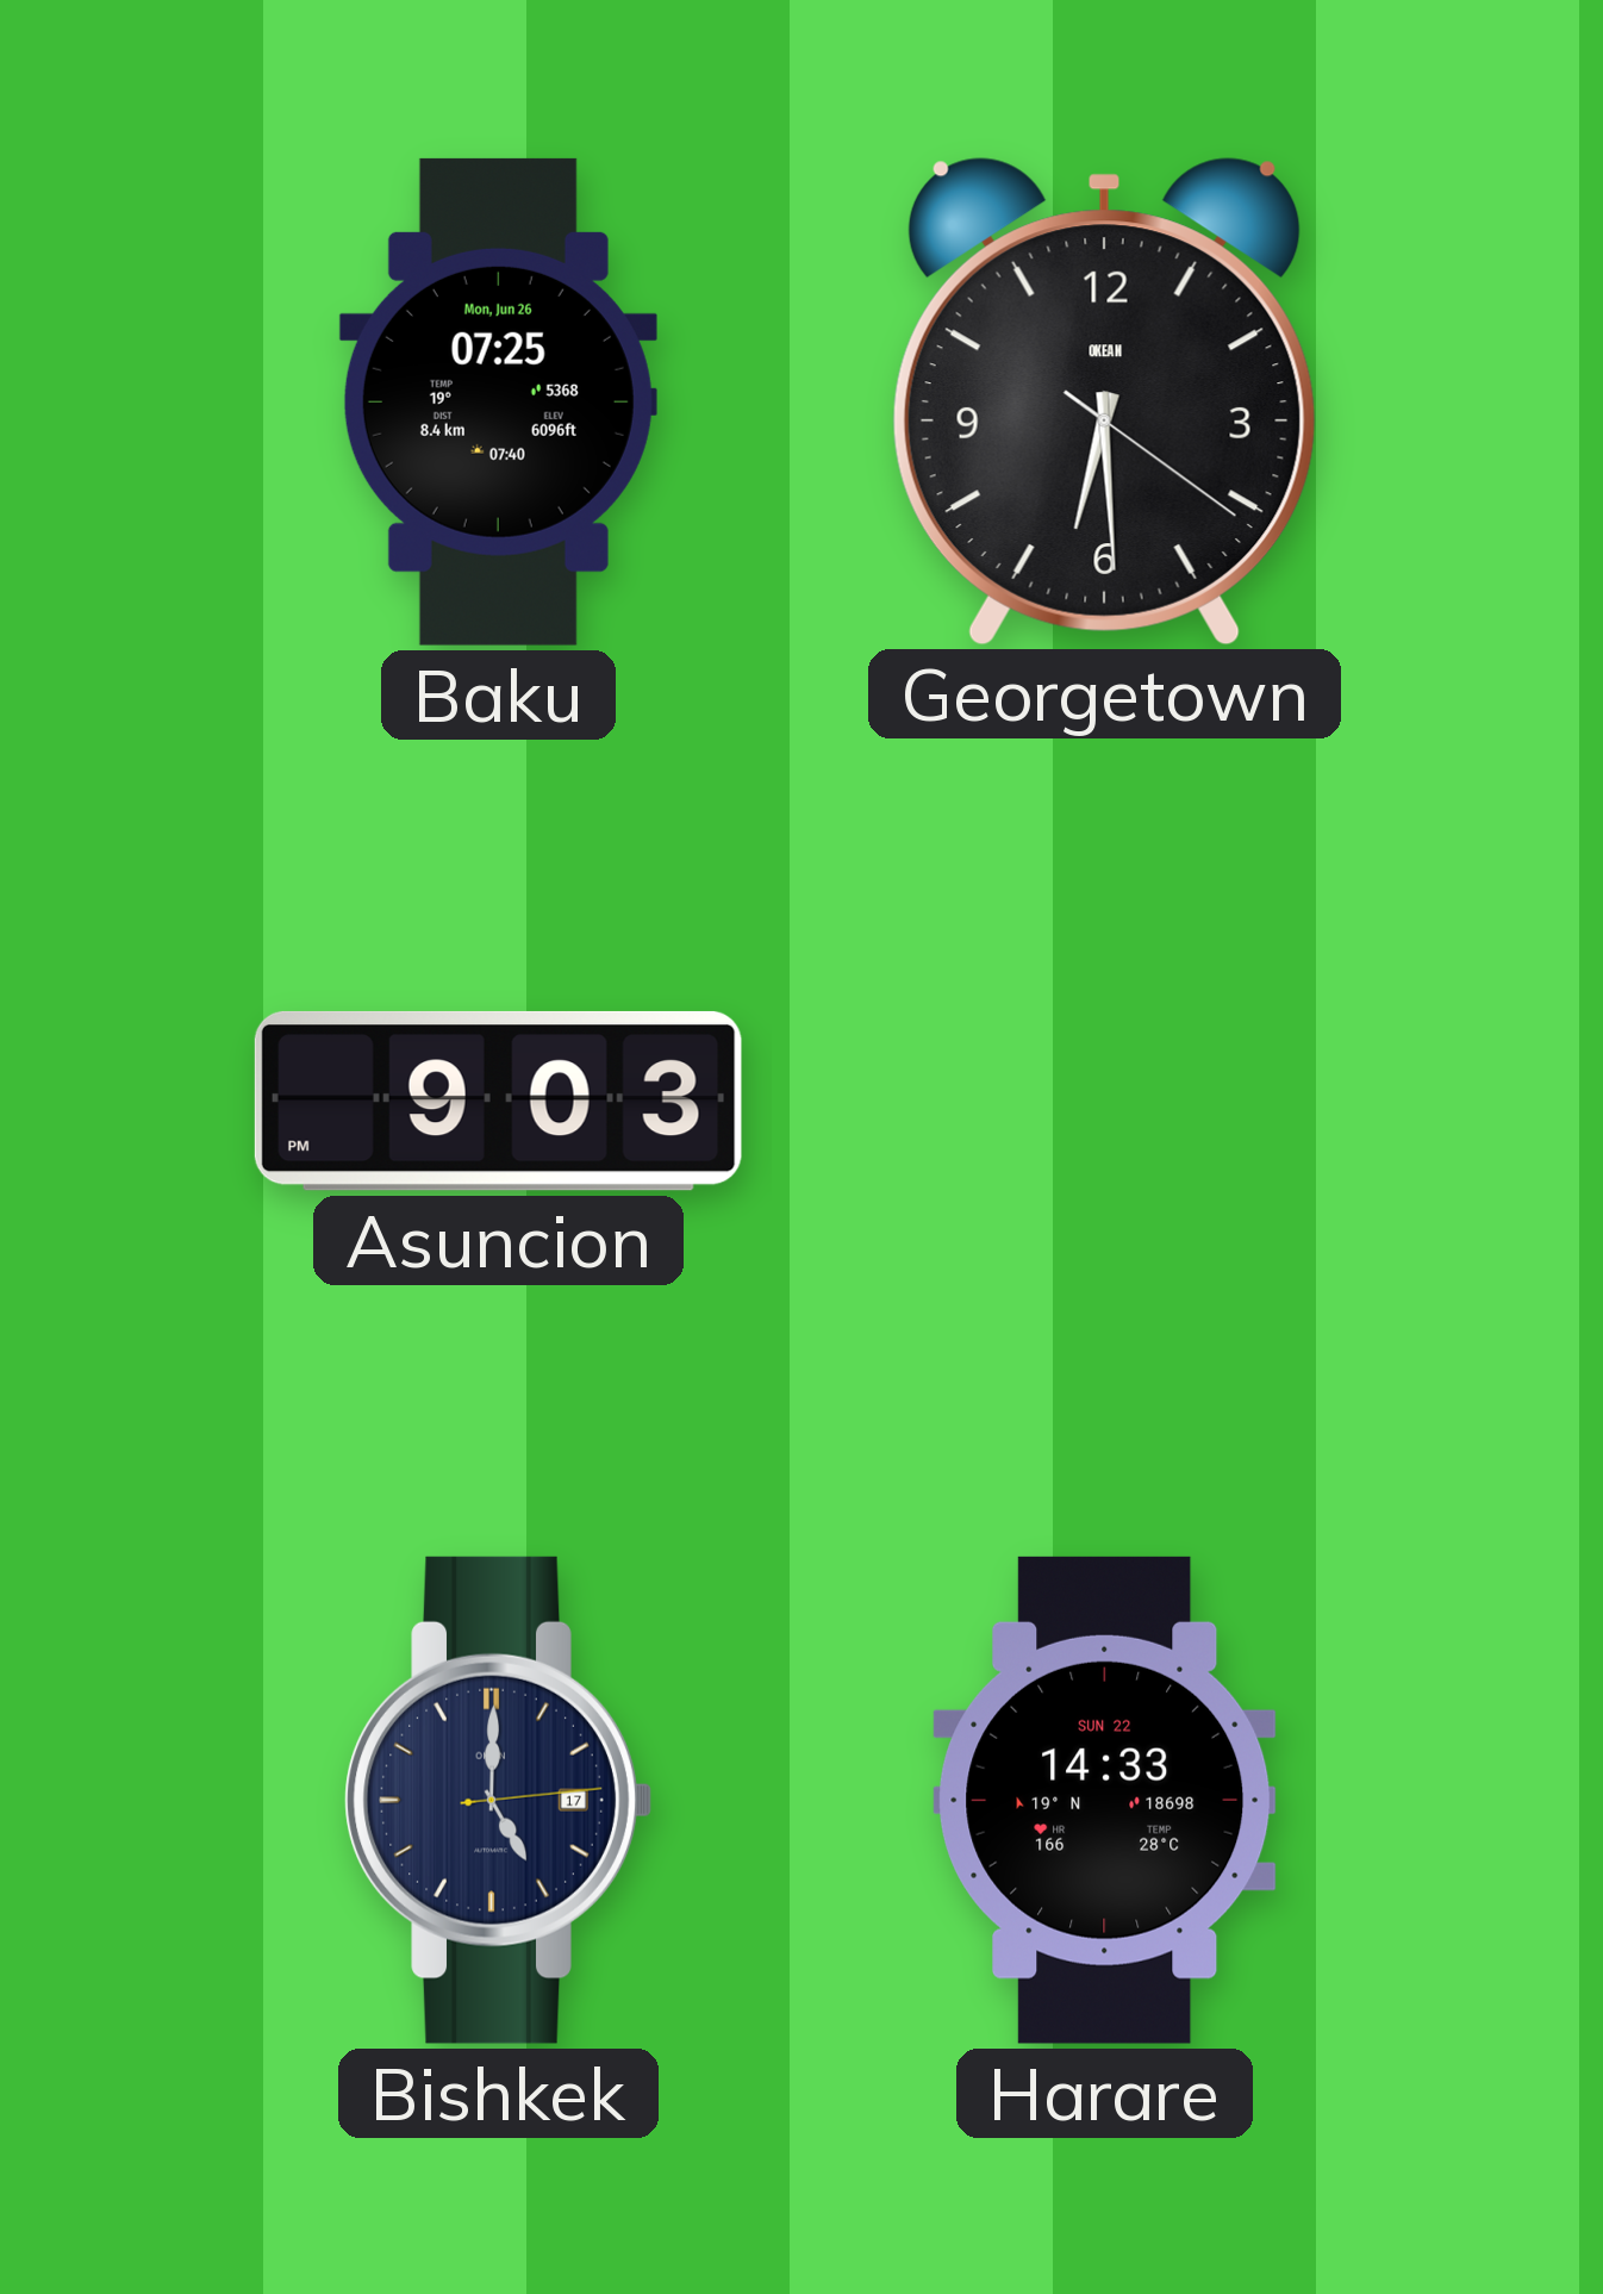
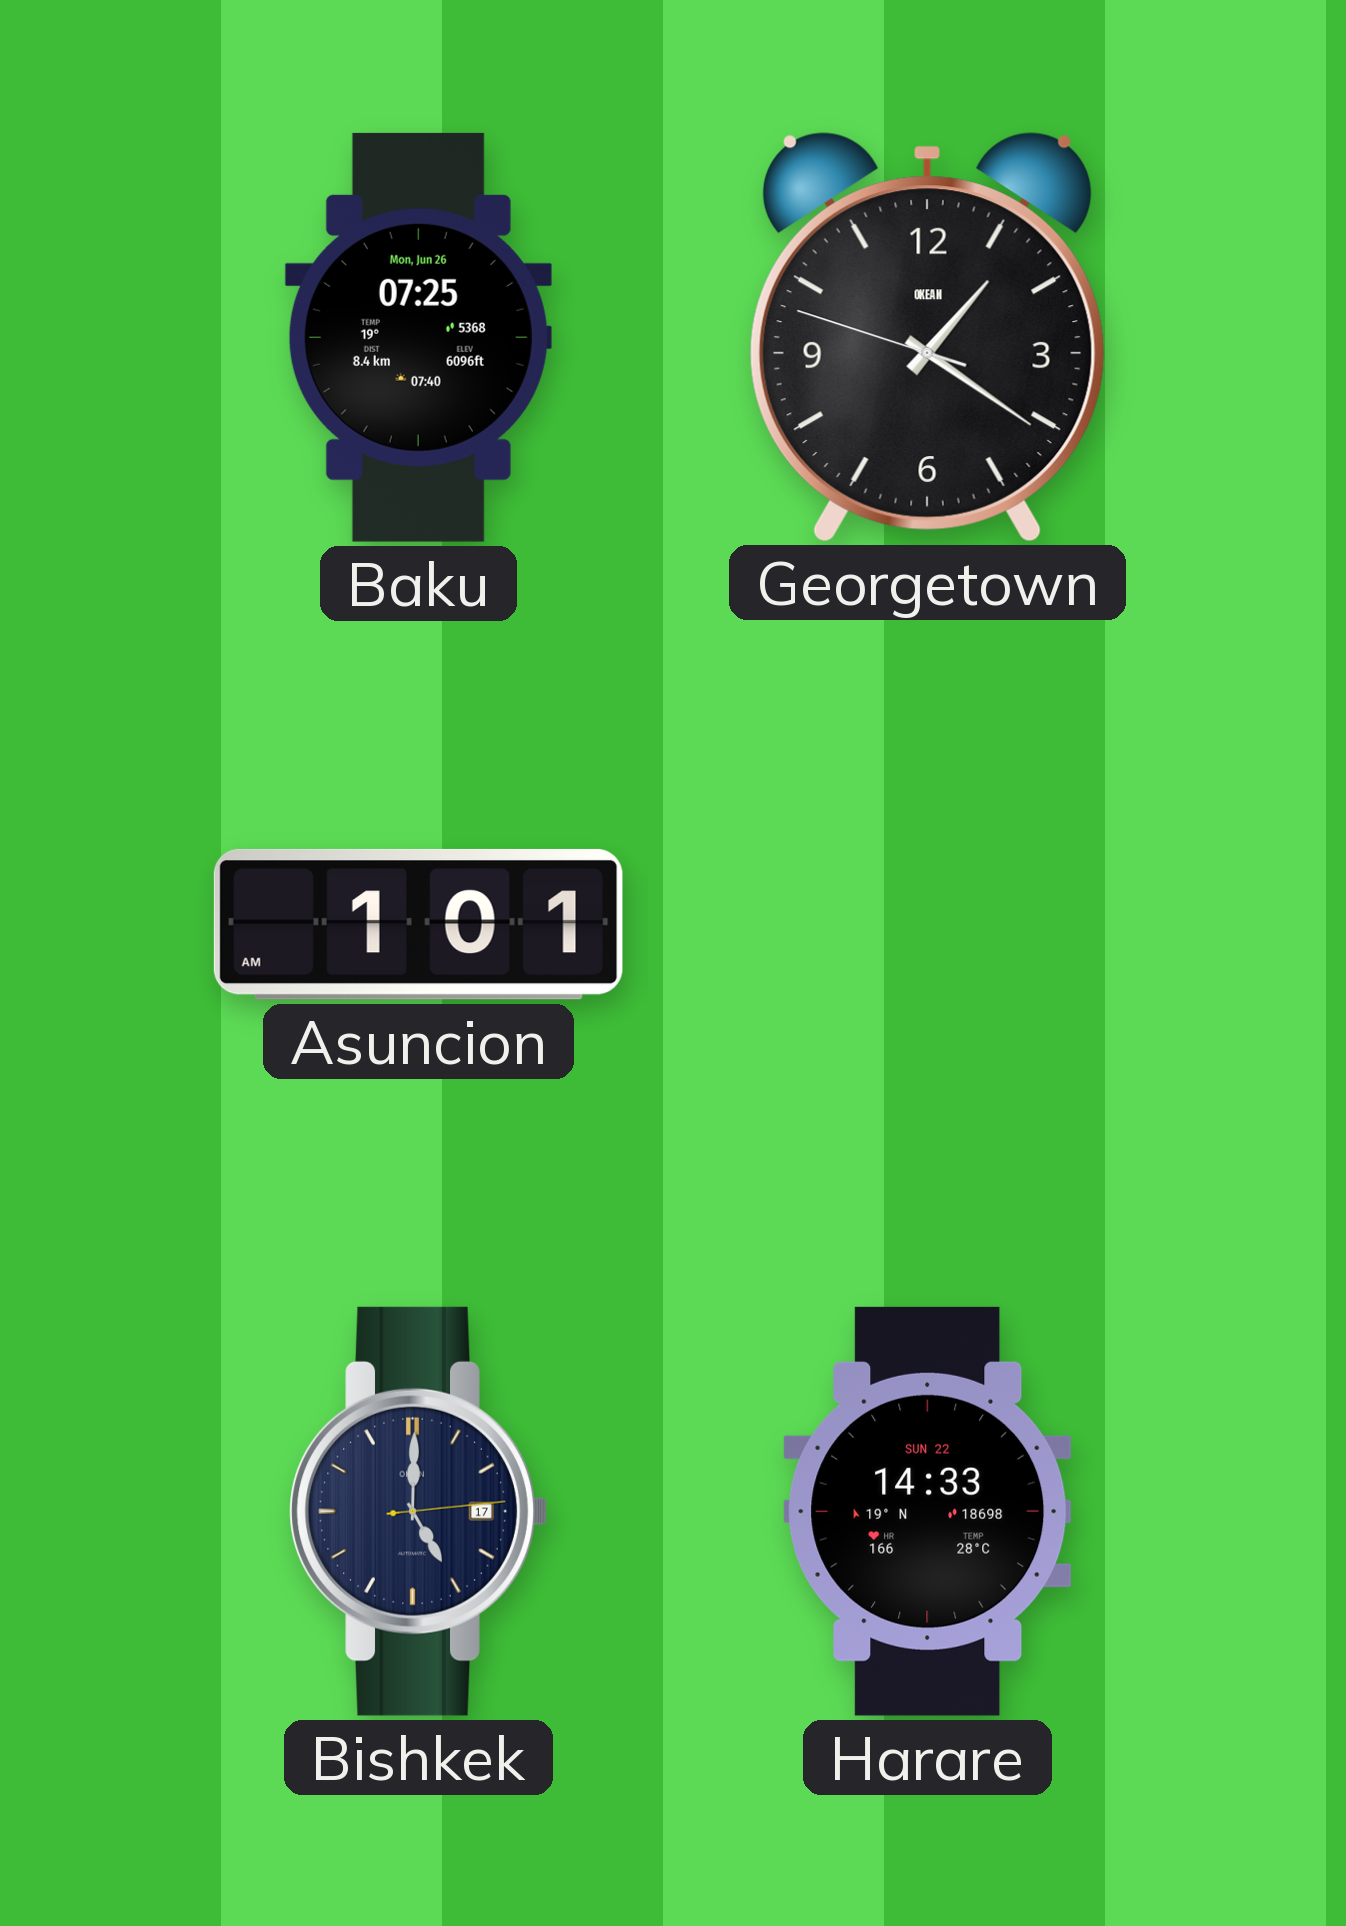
Georgetown: 6:29 -> 1:20
Asuncion: 9:03 -> 1:01
